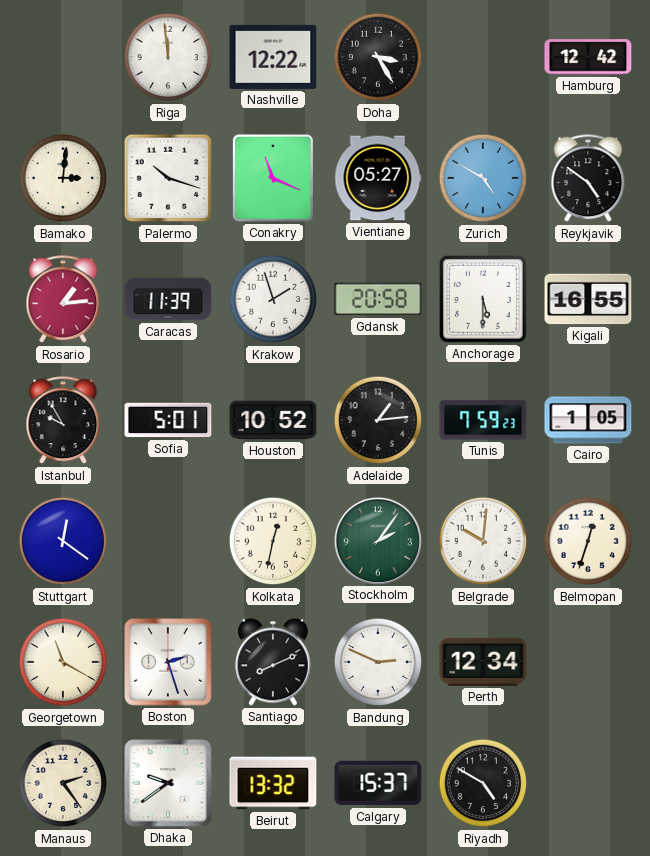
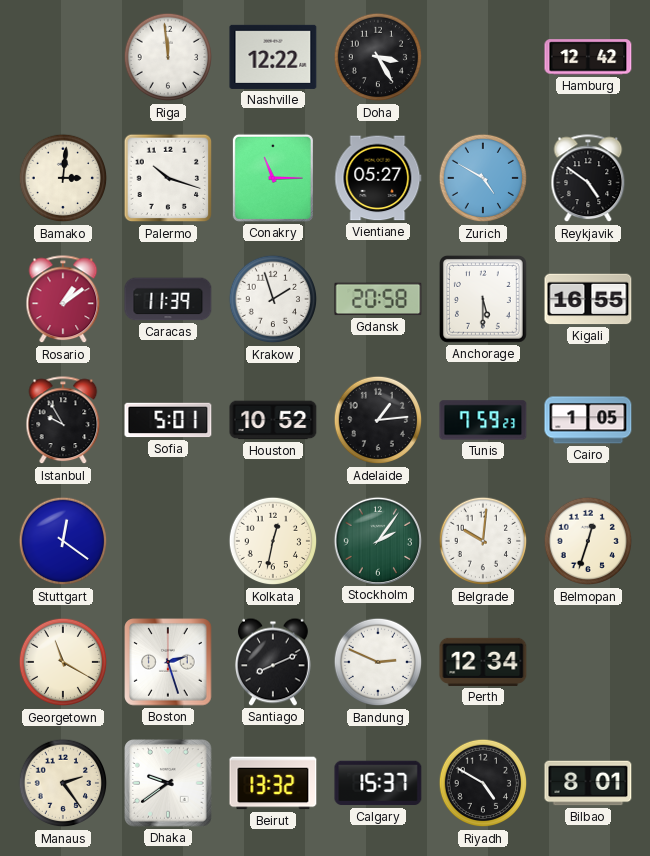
Conakry: 11:19 -> 11:15
Rosario: 1:14 -> 1:09
Bilbao: none -> 8:01
